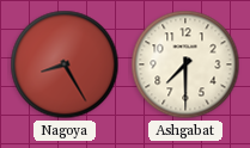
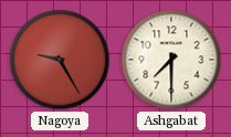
Nagoya: 8:25 -> 9:25
